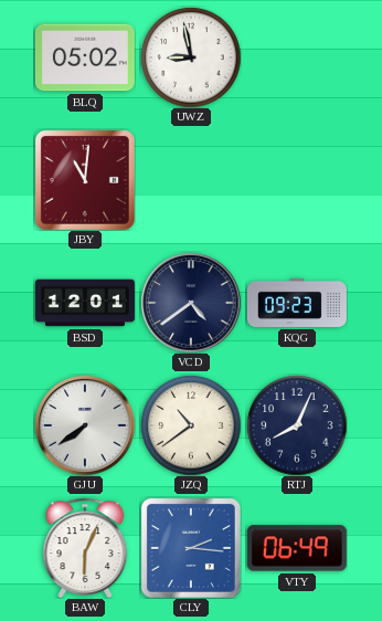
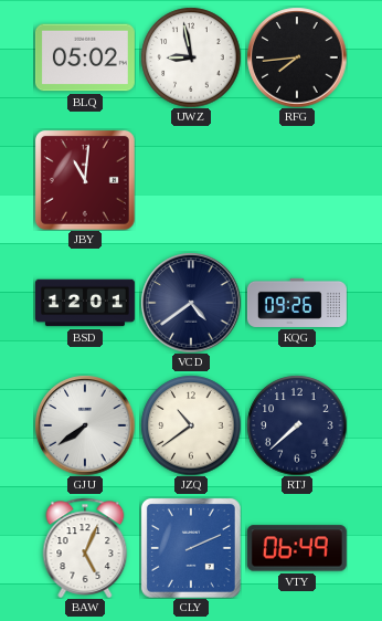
RFG: none -> 7:44
KQG: 09:23 -> 09:26
RTJ: 8:04 -> 7:38
BAW: 6:04 -> 5:04
CLY: 2:16 -> 2:11
